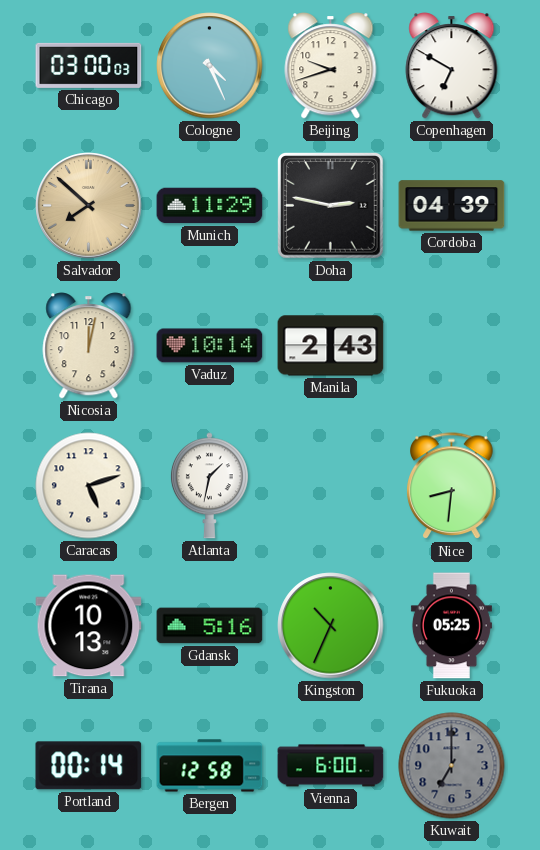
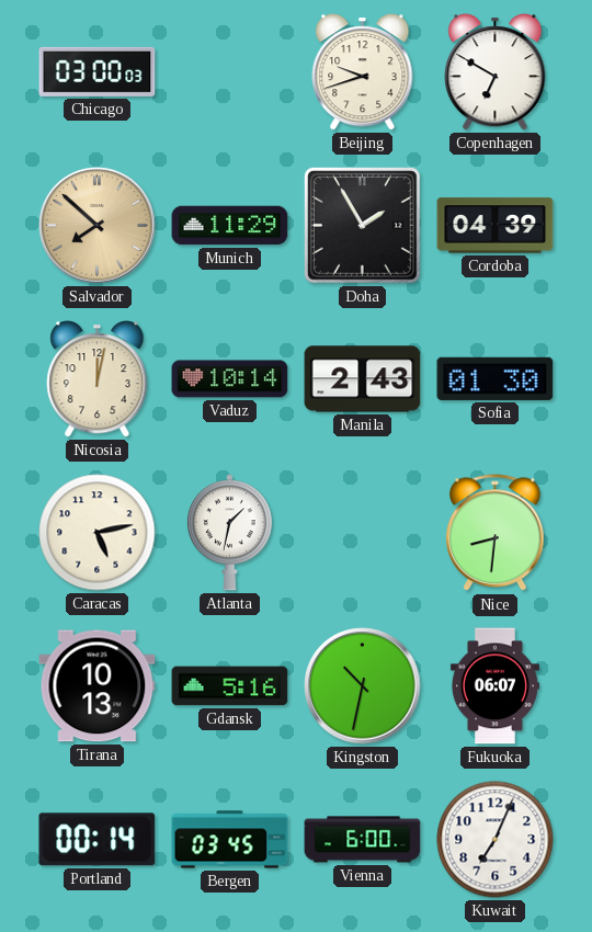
Cologne: 4:26 -> none
Doha: 2:47 -> 1:55
Sofia: none -> 01:30
Caracas: 5:12 -> 5:13
Kingston: 10:34 -> 10:32
Fukuoka: 05:25 -> 06:07
Bergen: 12:58 -> 03:45
Kuwait: 7:00 -> 7:04
Kuwait dial: grey -> white
